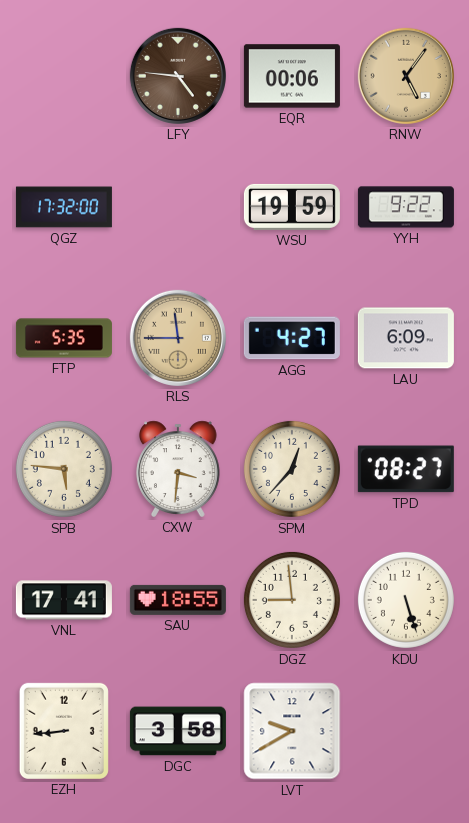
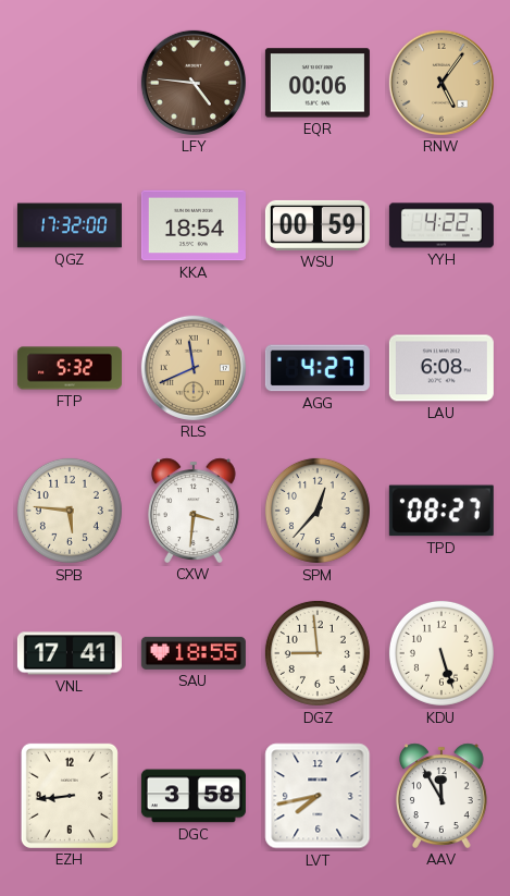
KKA: none -> 18:54
WSU: 19:59 -> 00:59
YYH: 9:22 -> 4:22
FTP: 5:35 -> 5:32
RLS: 11:45 -> 11:41
LAU: 6:09 -> 6:08
LVT: 9:40 -> 7:43
AAV: none -> 11:55
